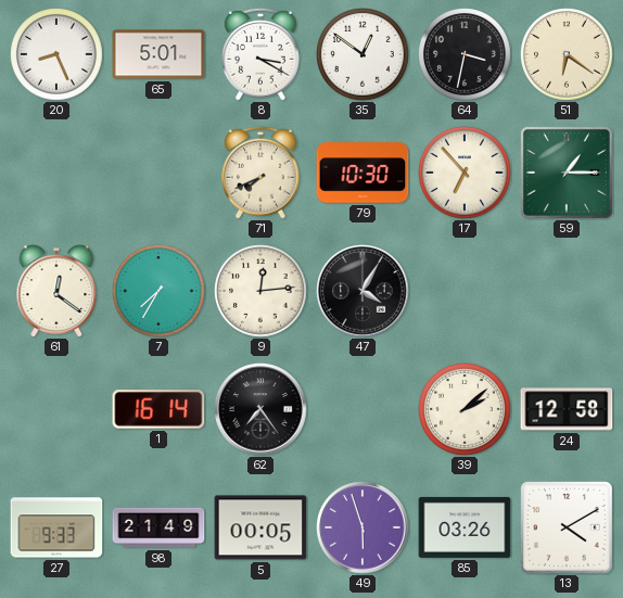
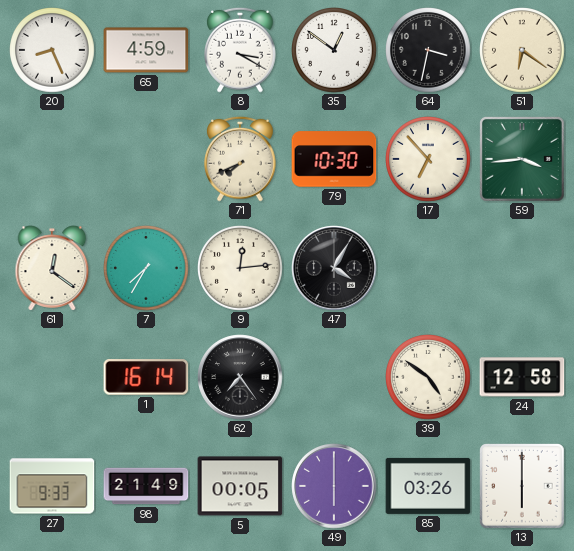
65: 5:01 -> 4:59
59: 1:15 -> 3:44
39: 2:08 -> 4:51
49: 5:57 -> 6:00
13: 4:10 -> 6:00
